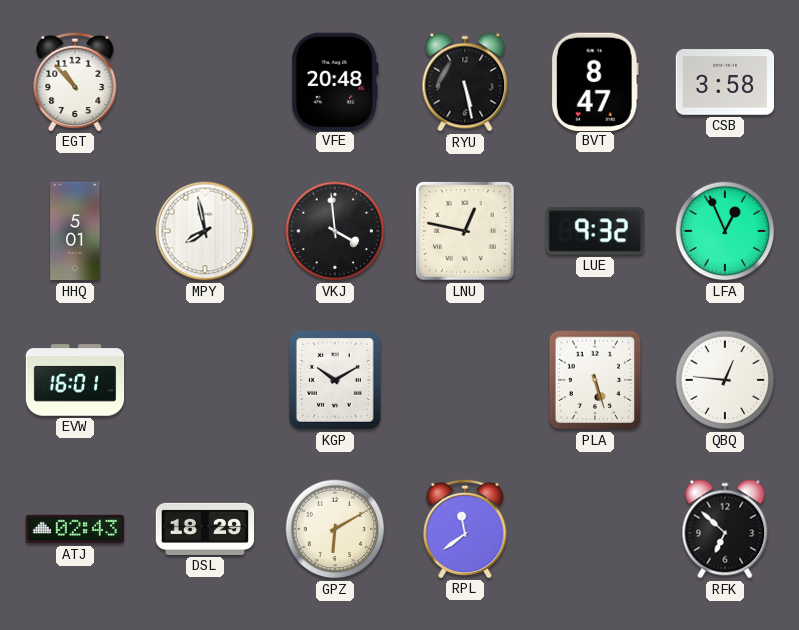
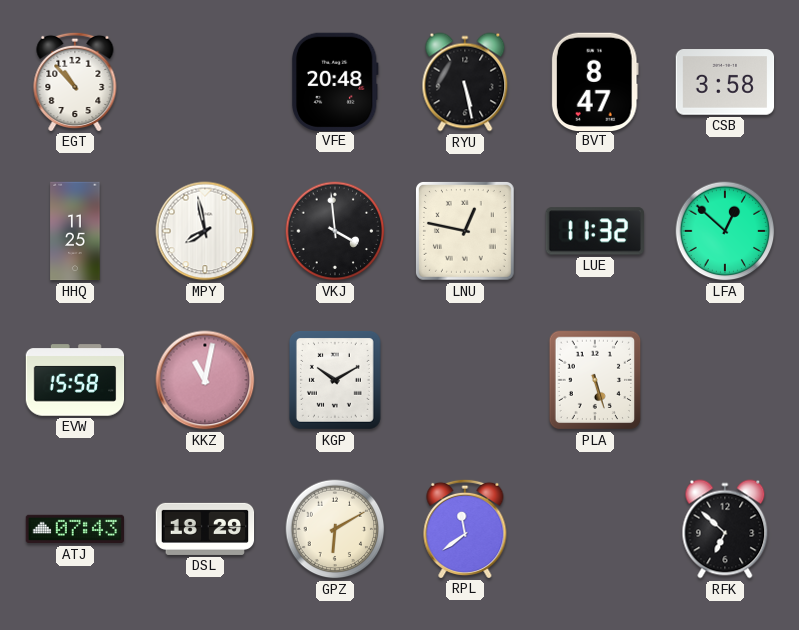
HHQ: 5:01 -> 11:25
LUE: 9:32 -> 11:32
LFA: 12:56 -> 12:52
EVW: 16:01 -> 15:58
KKZ: none -> 11:02
QBQ: 12:46 -> none
ATJ: 02:43 -> 07:43
